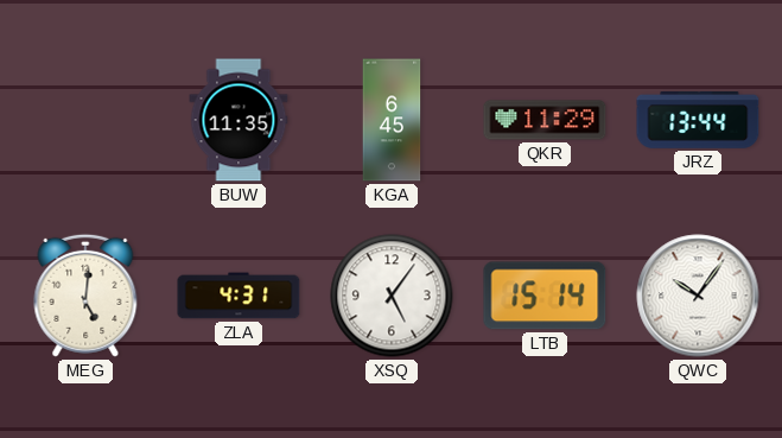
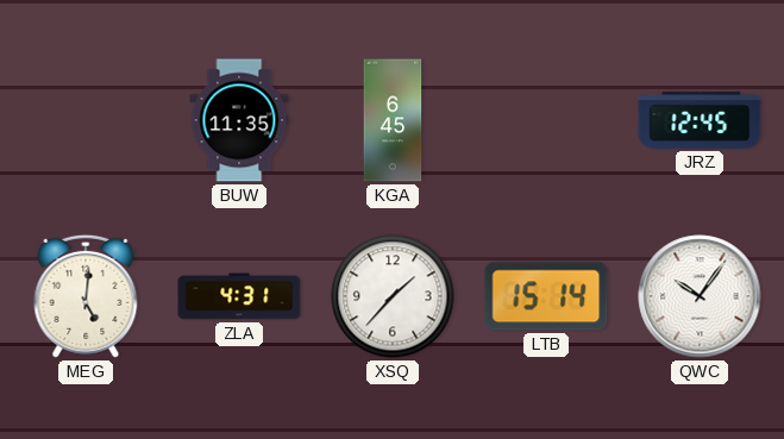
QKR: 11:29 -> none
JRZ: 13:44 -> 12:45
XSQ: 5:06 -> 1:37
